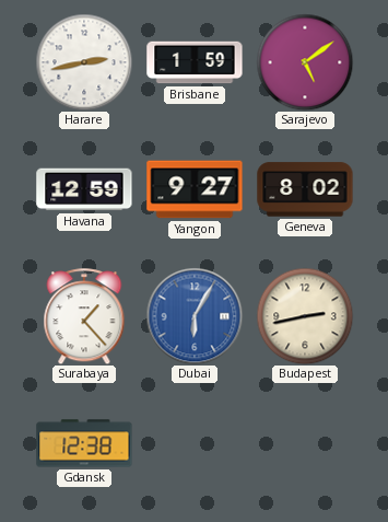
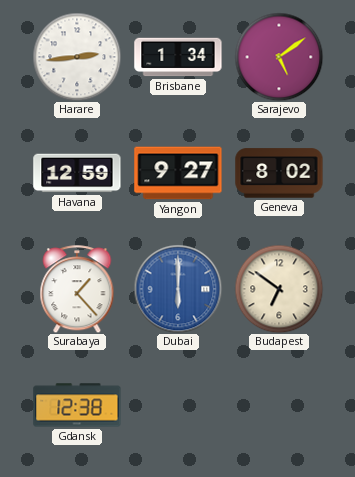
Harare: 2:43 -> 2:44
Brisbane: 1:59 -> 1:34
Dubai: 6:05 -> 6:00
Budapest: 2:43 -> 6:51
